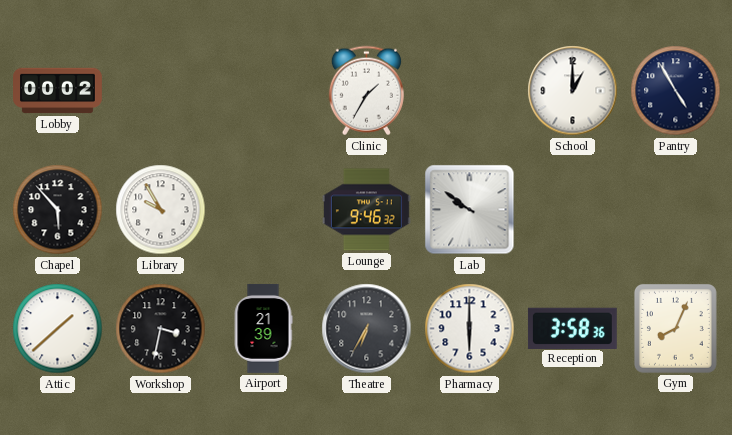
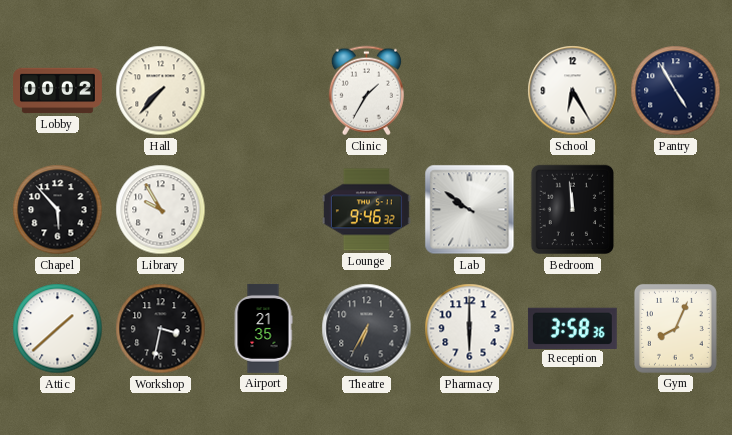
Hall: none -> 7:37
School: 1:00 -> 6:25
Bedroom: none -> 11:59
Airport: 21:39 -> 21:35
